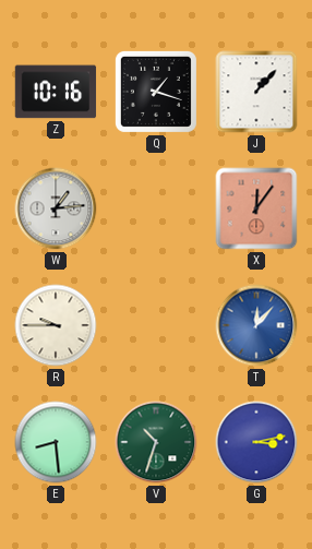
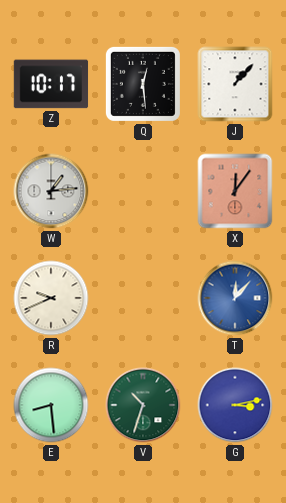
Z: 10:16 -> 10:17
Q: 1:18 -> 12:29
R: 9:45 -> 9:41
